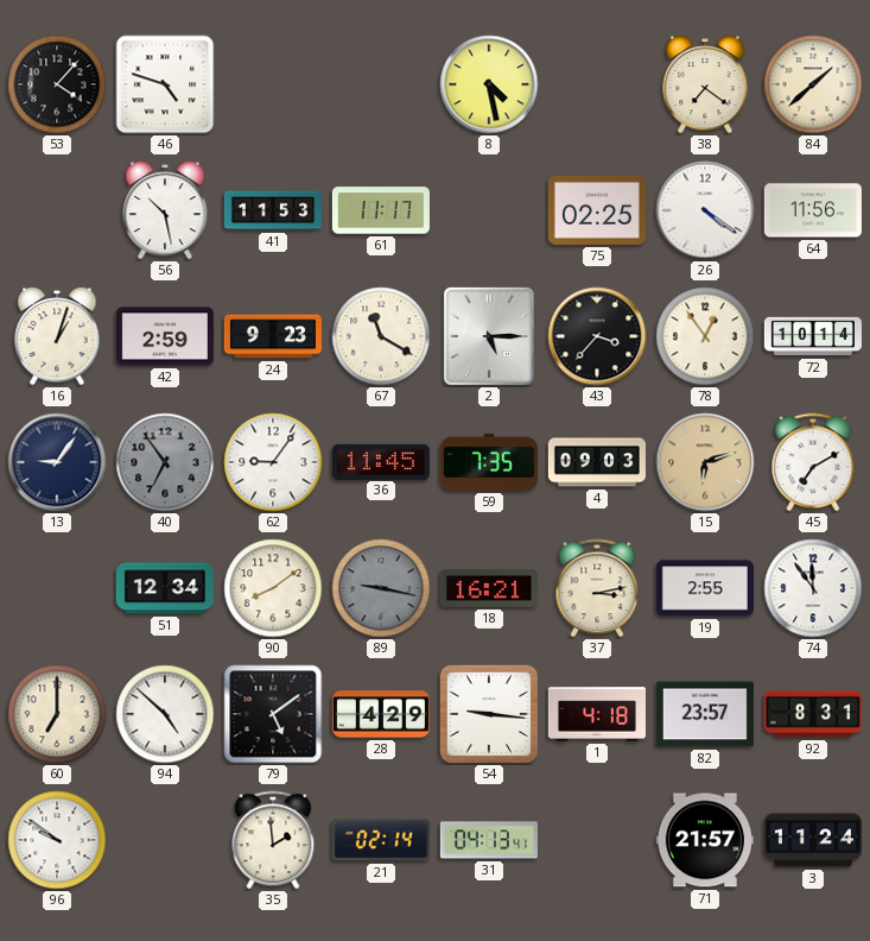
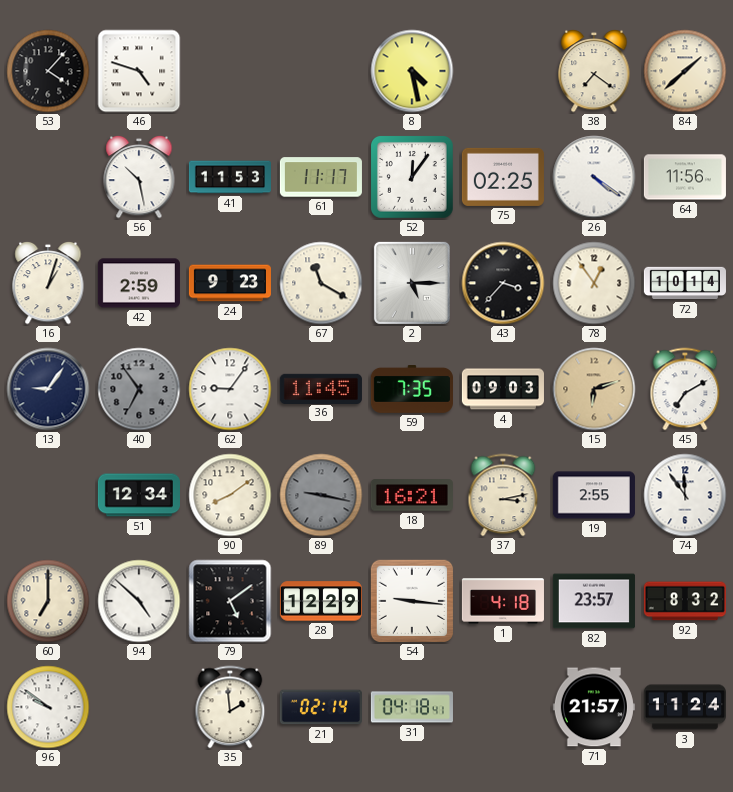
52: none -> 12:06
28: 4:29 -> 12:29
92: 8:31 -> 8:32
31: 04:13 -> 04:18
